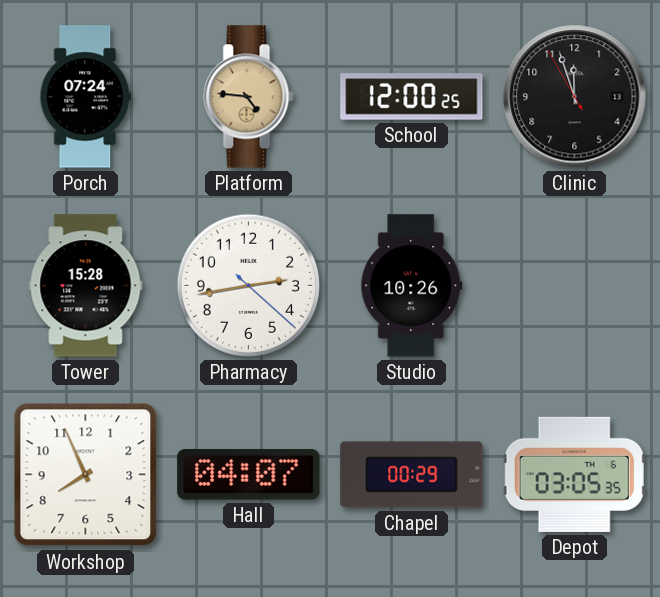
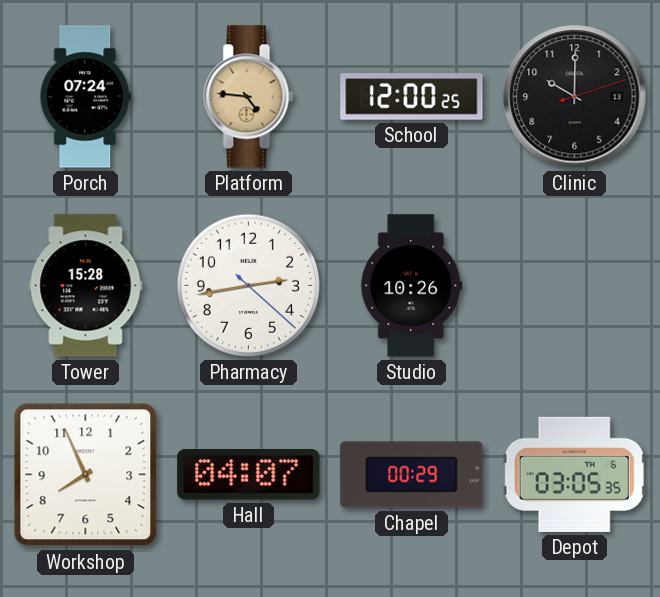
Clinic: 11:56 -> 10:00
